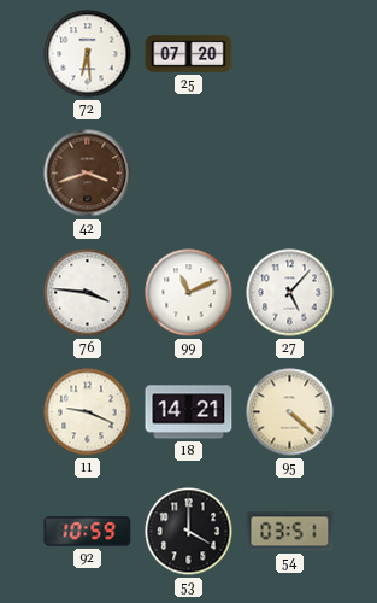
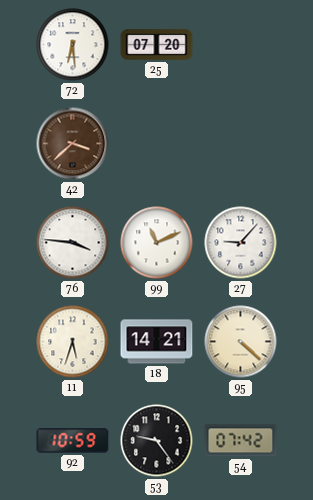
42: 3:42 -> 3:38
27: 5:07 -> 9:07
11: 9:19 -> 5:33
53: 4:00 -> 9:24
54: 03:51 -> 07:42
